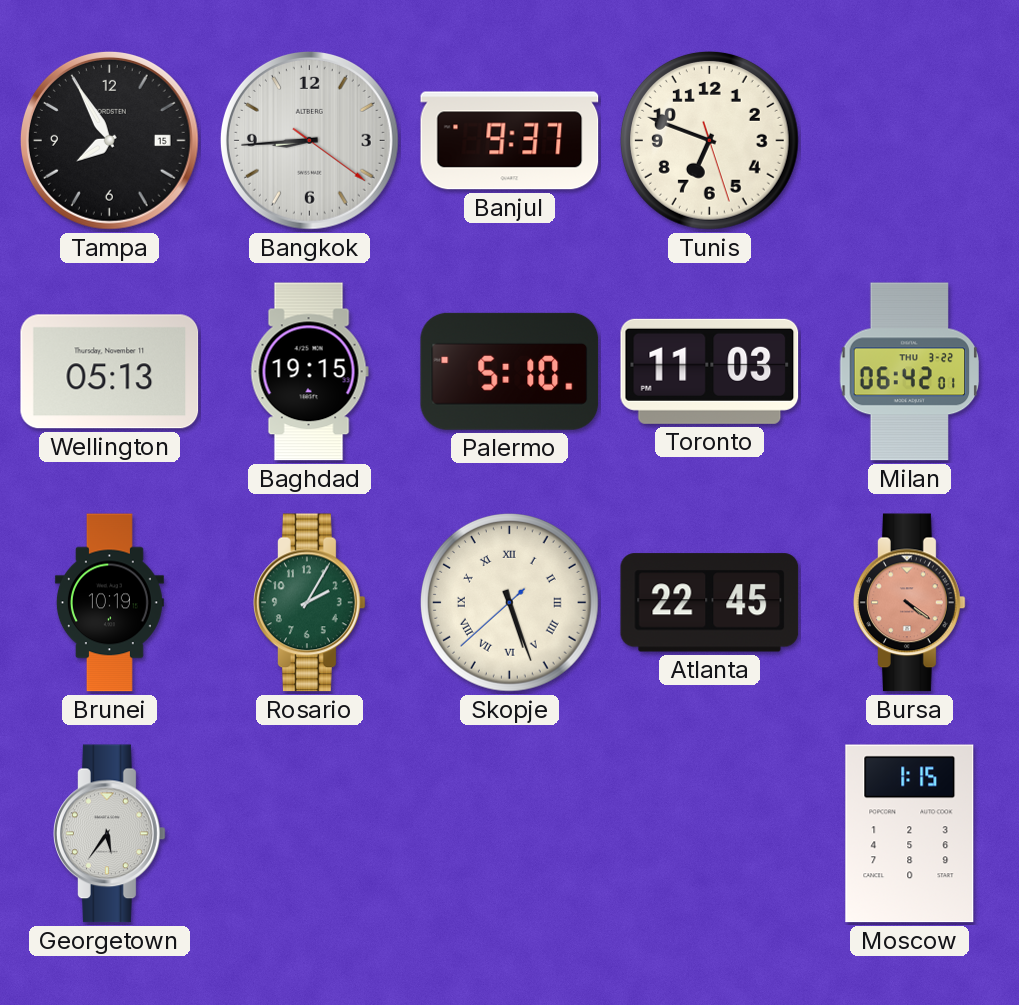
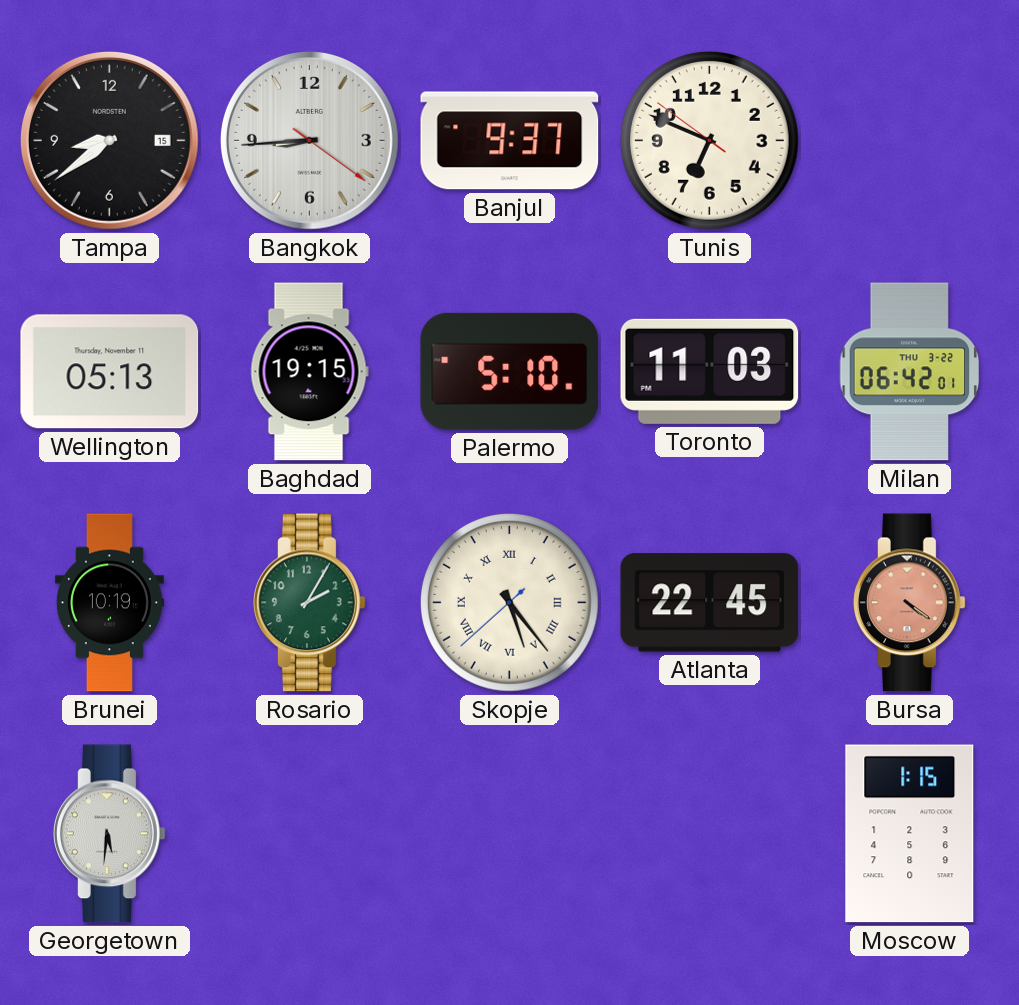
Tampa: 7:55 -> 8:39
Tunis: 6:48:27 -> 6:48:51
Skopje: 5:26 -> 5:23
Georgetown: 5:36 -> 5:31
